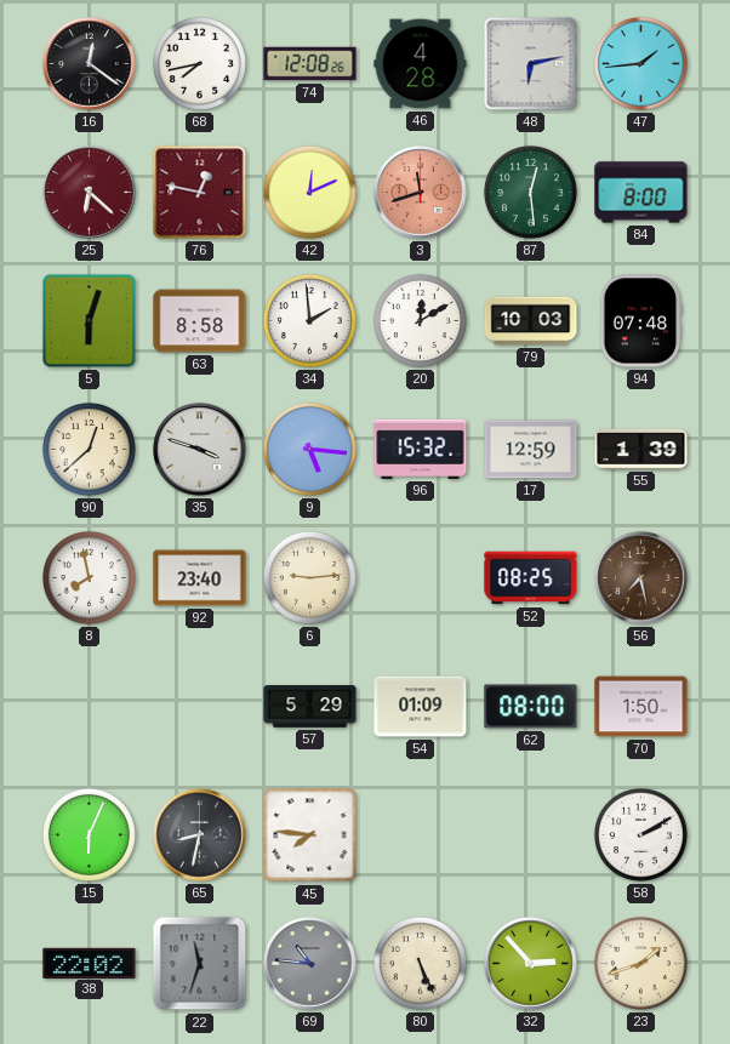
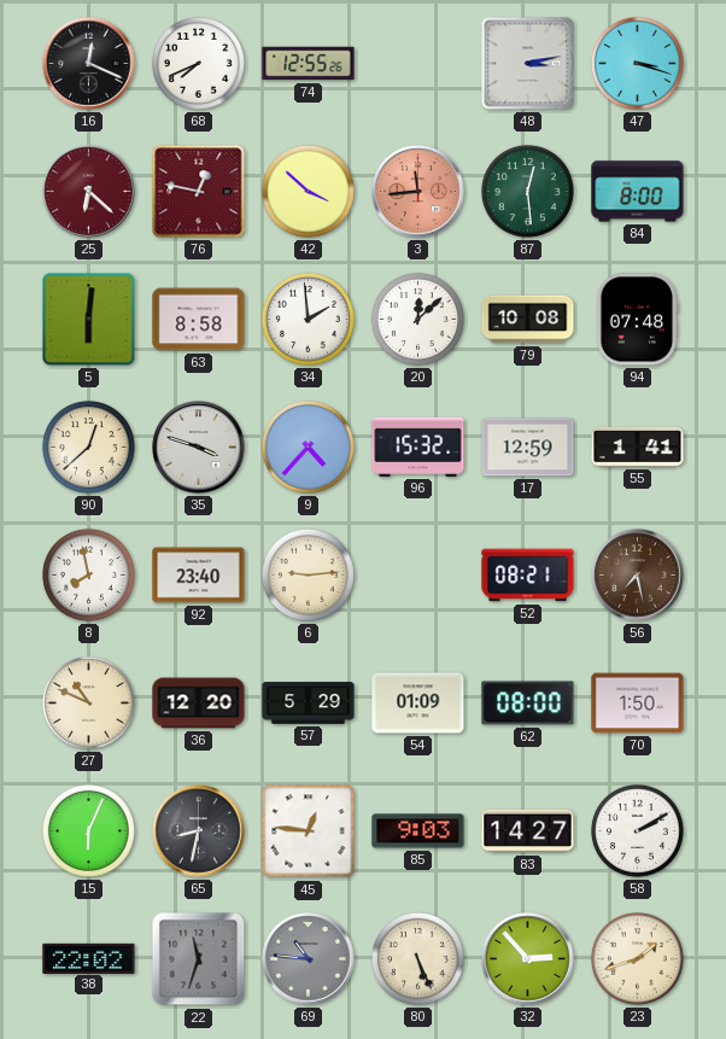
16: 12:21 -> 12:19
68: 7:43 -> 7:41
74: 12:08 -> 12:55
46: 4:28 -> none
48: 6:13 -> 3:13
47: 1:44 -> 3:18
42: 12:11 -> 3:52
3: 11:42 -> 11:44
5: 6:03 -> 6:01
20: 12:10 -> 12:08
79: 10:03 -> 10:08
9: 5:16 -> 4:37
55: 1:39 -> 1:41
52: 08:25 -> 08:21
27: none -> 10:49
36: none -> 12:20
45: 7:46 -> 12:46
85: none -> 9:03
83: none -> 14:27
